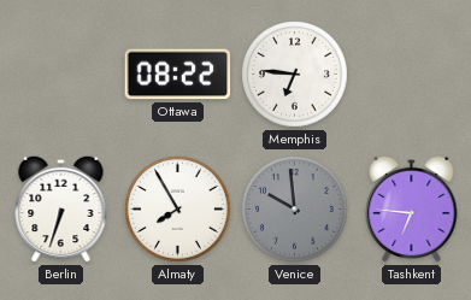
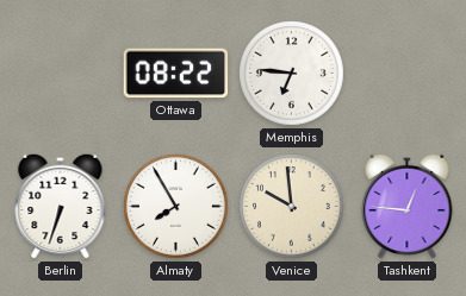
Venice dial: grey -> cream
Tashkent: 6:46 -> 12:46
